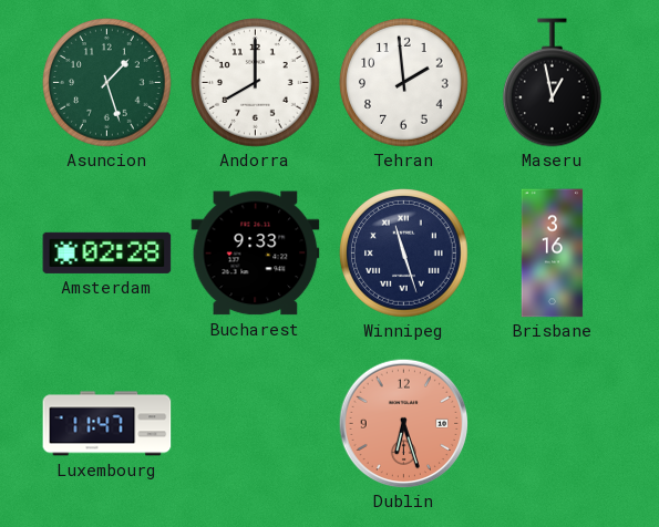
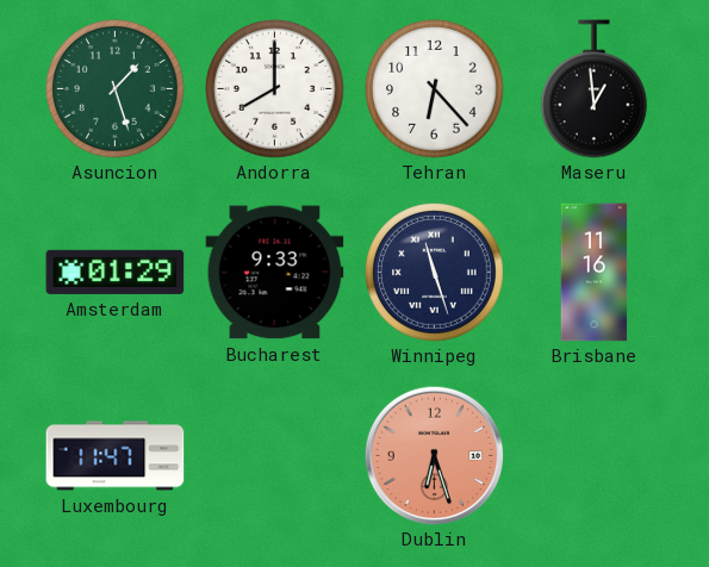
Tehran: 1:59 -> 6:23
Maseru: 12:58 -> 12:59
Amsterdam: 02:28 -> 01:29
Brisbane: 3:16 -> 11:16
